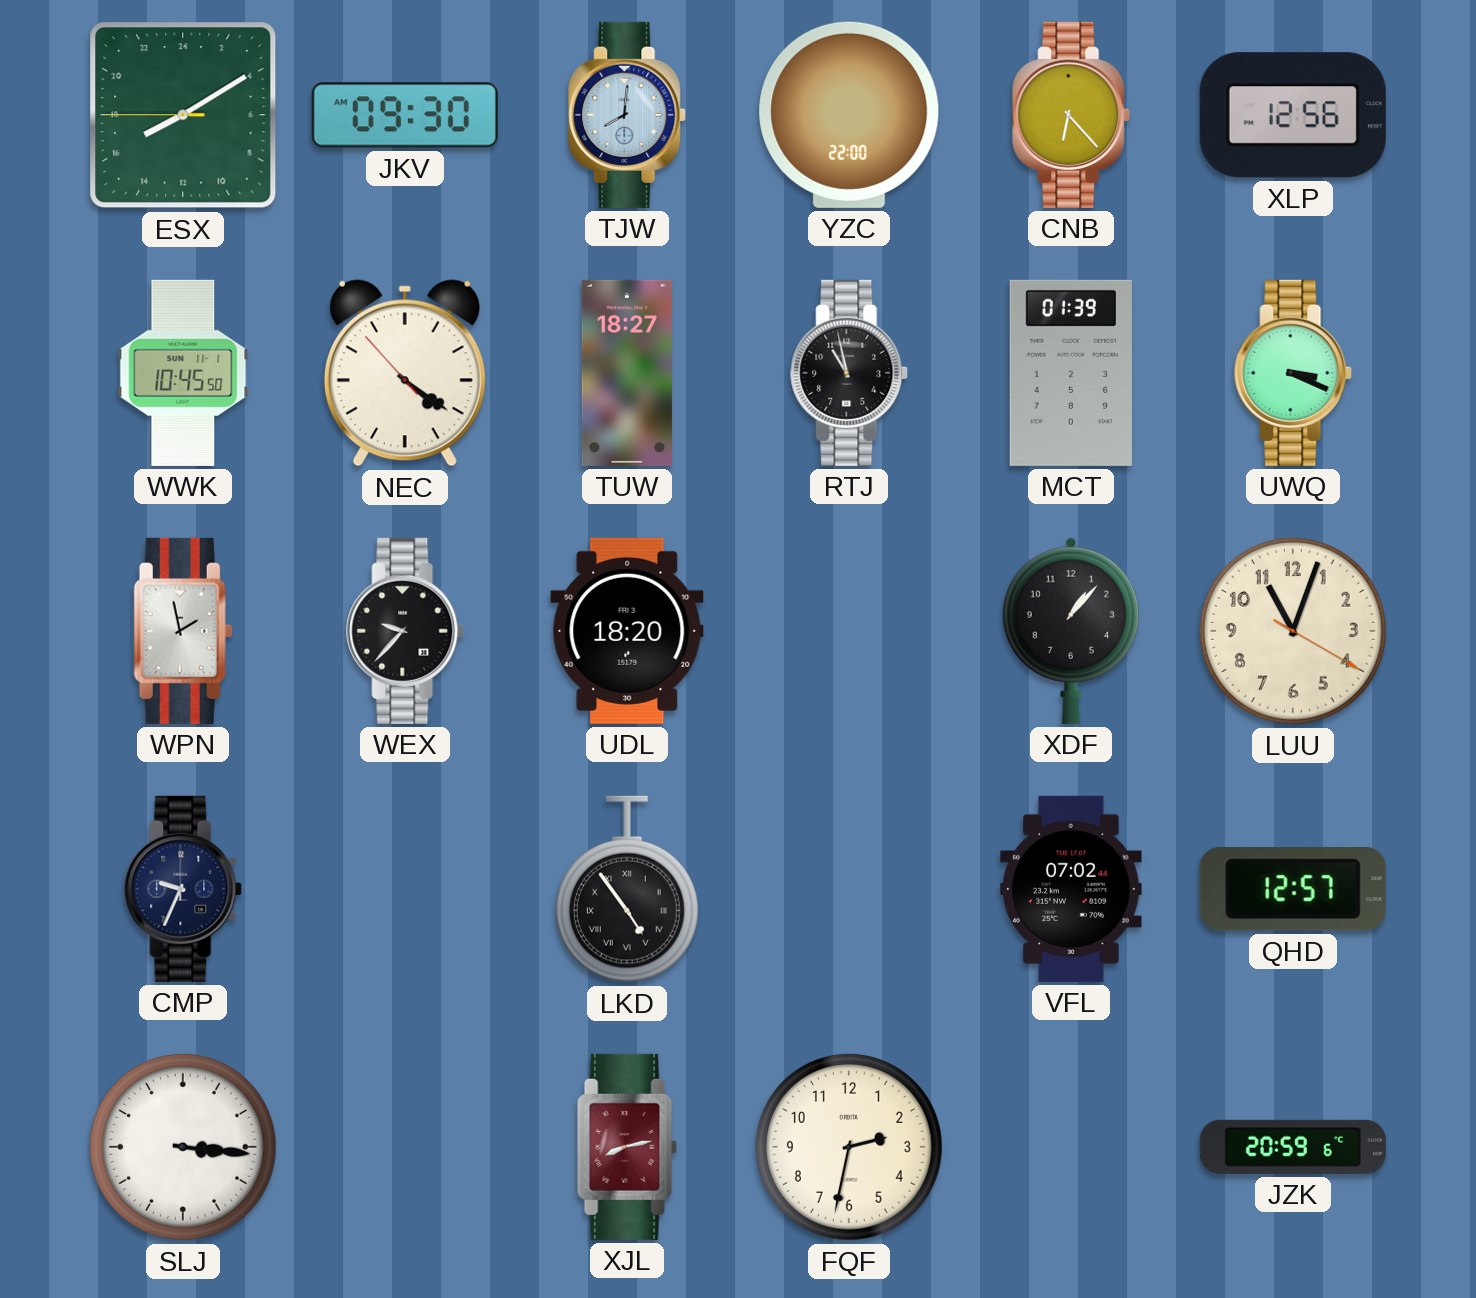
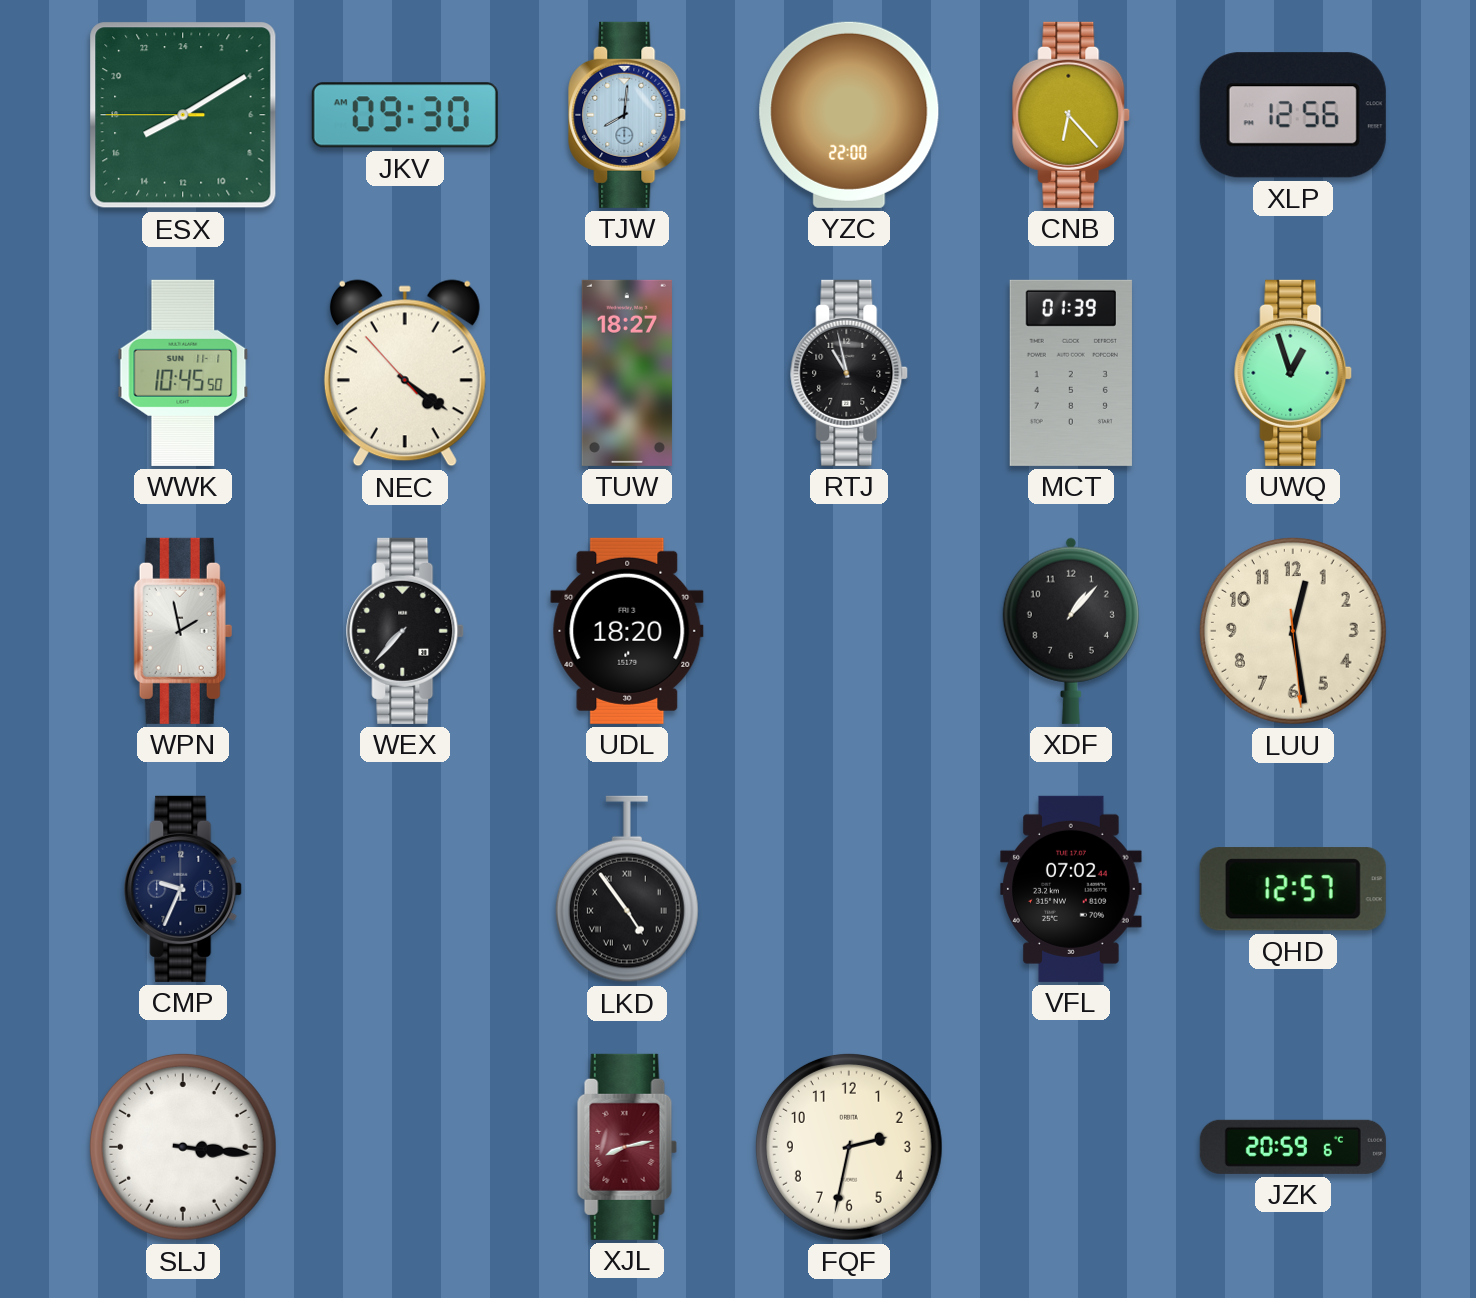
UWQ: 3:19 -> 12:57
WEX: 9:37 -> 7:37
LUU: 11:03 -> 12:28
